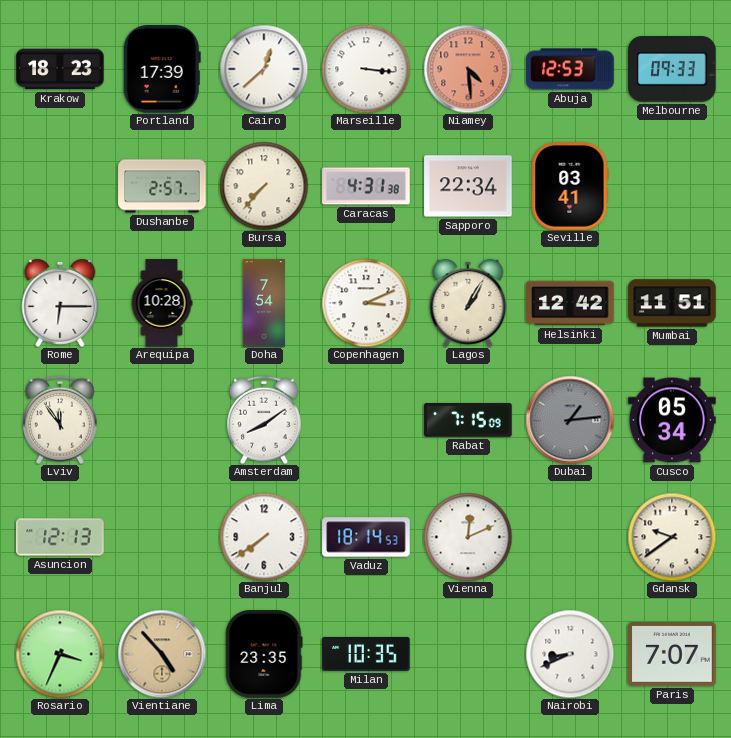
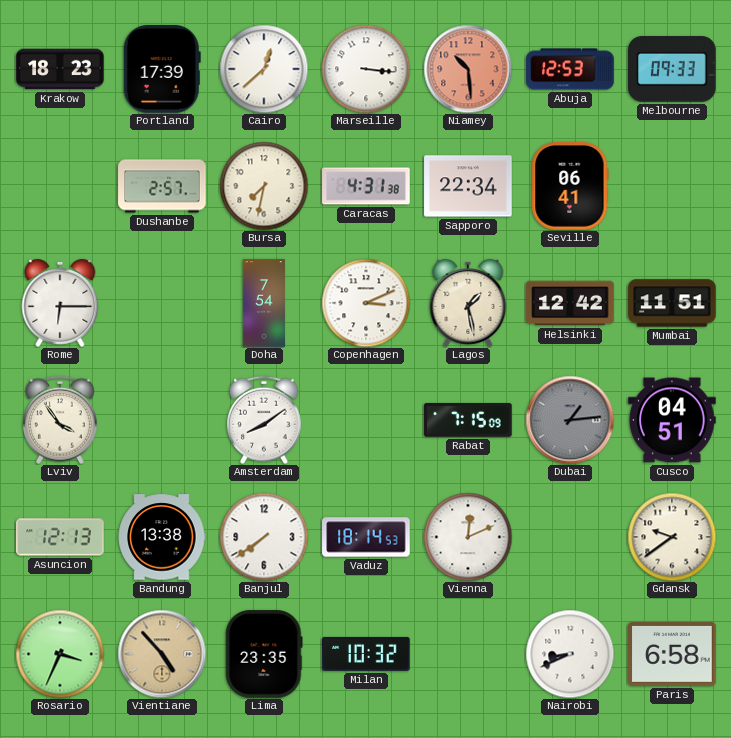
Niamey: 4:29 -> 10:29
Bursa: 7:37 -> 7:32
Seville: 03:41 -> 06:41
Arequipa: 10:28 -> none
Lagos: 1:05 -> 1:28
Lviv: 11:54 -> 3:54
Cusco: 05:34 -> 04:51
Bandung: none -> 13:38
Milan: 10:35 -> 10:32
Paris: 7:07 -> 6:58
